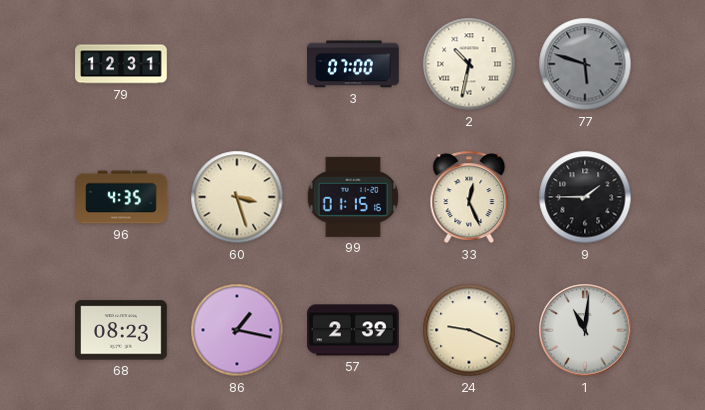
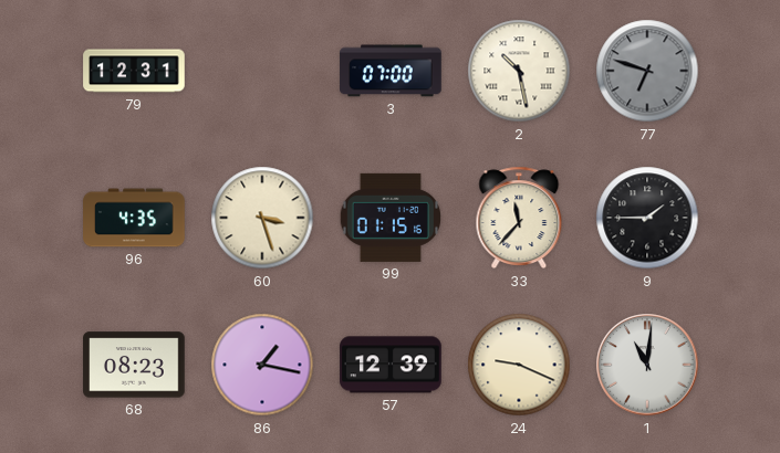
2: 10:32 -> 10:28
77: 5:48 -> 6:48
33: 12:26 -> 11:37
57: 2:39 -> 12:39
